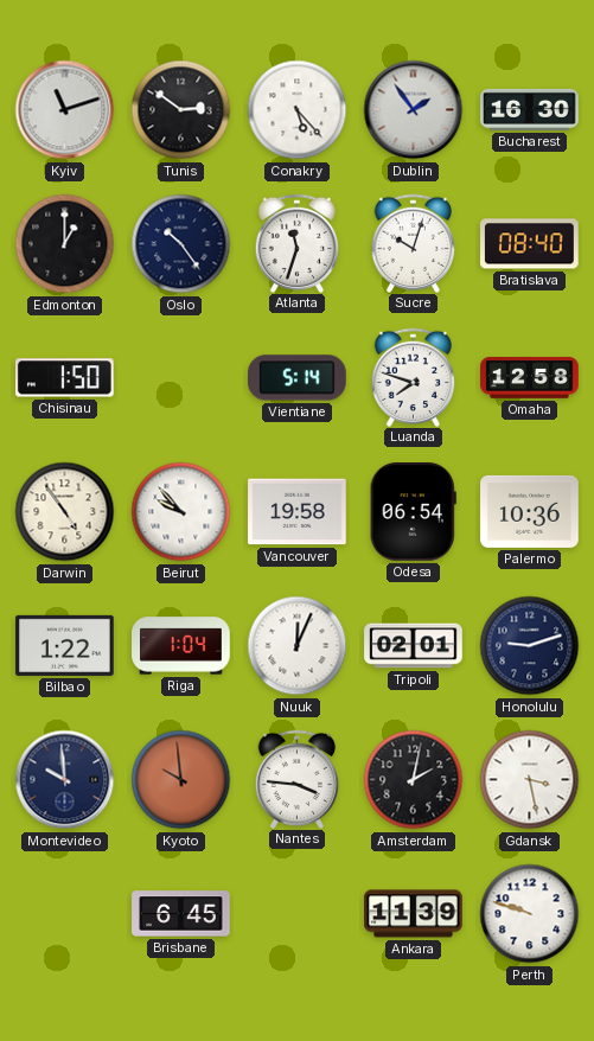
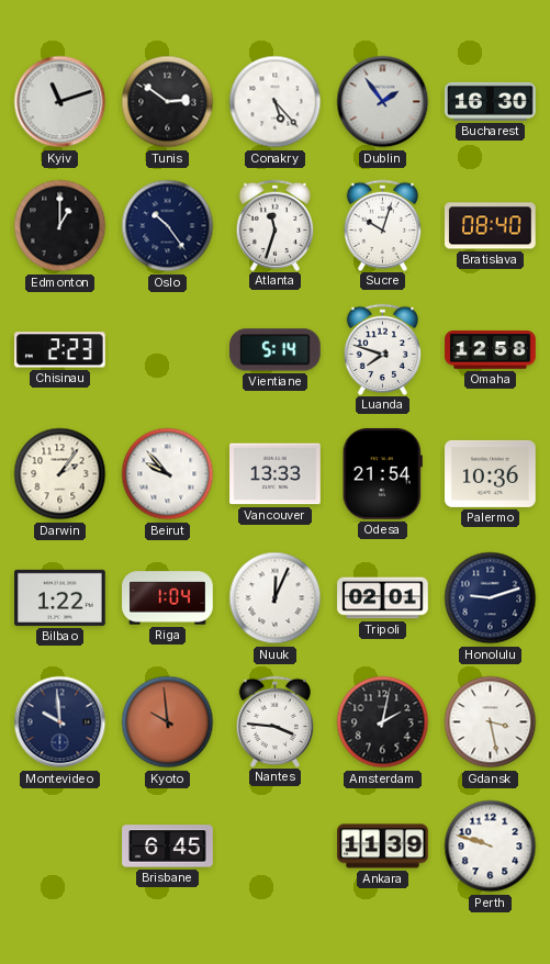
Chisinau: 1:50 -> 2:23
Darwin: 4:54 -> 2:06
Vancouver: 19:58 -> 13:33
Odesa: 06:54 -> 21:54
